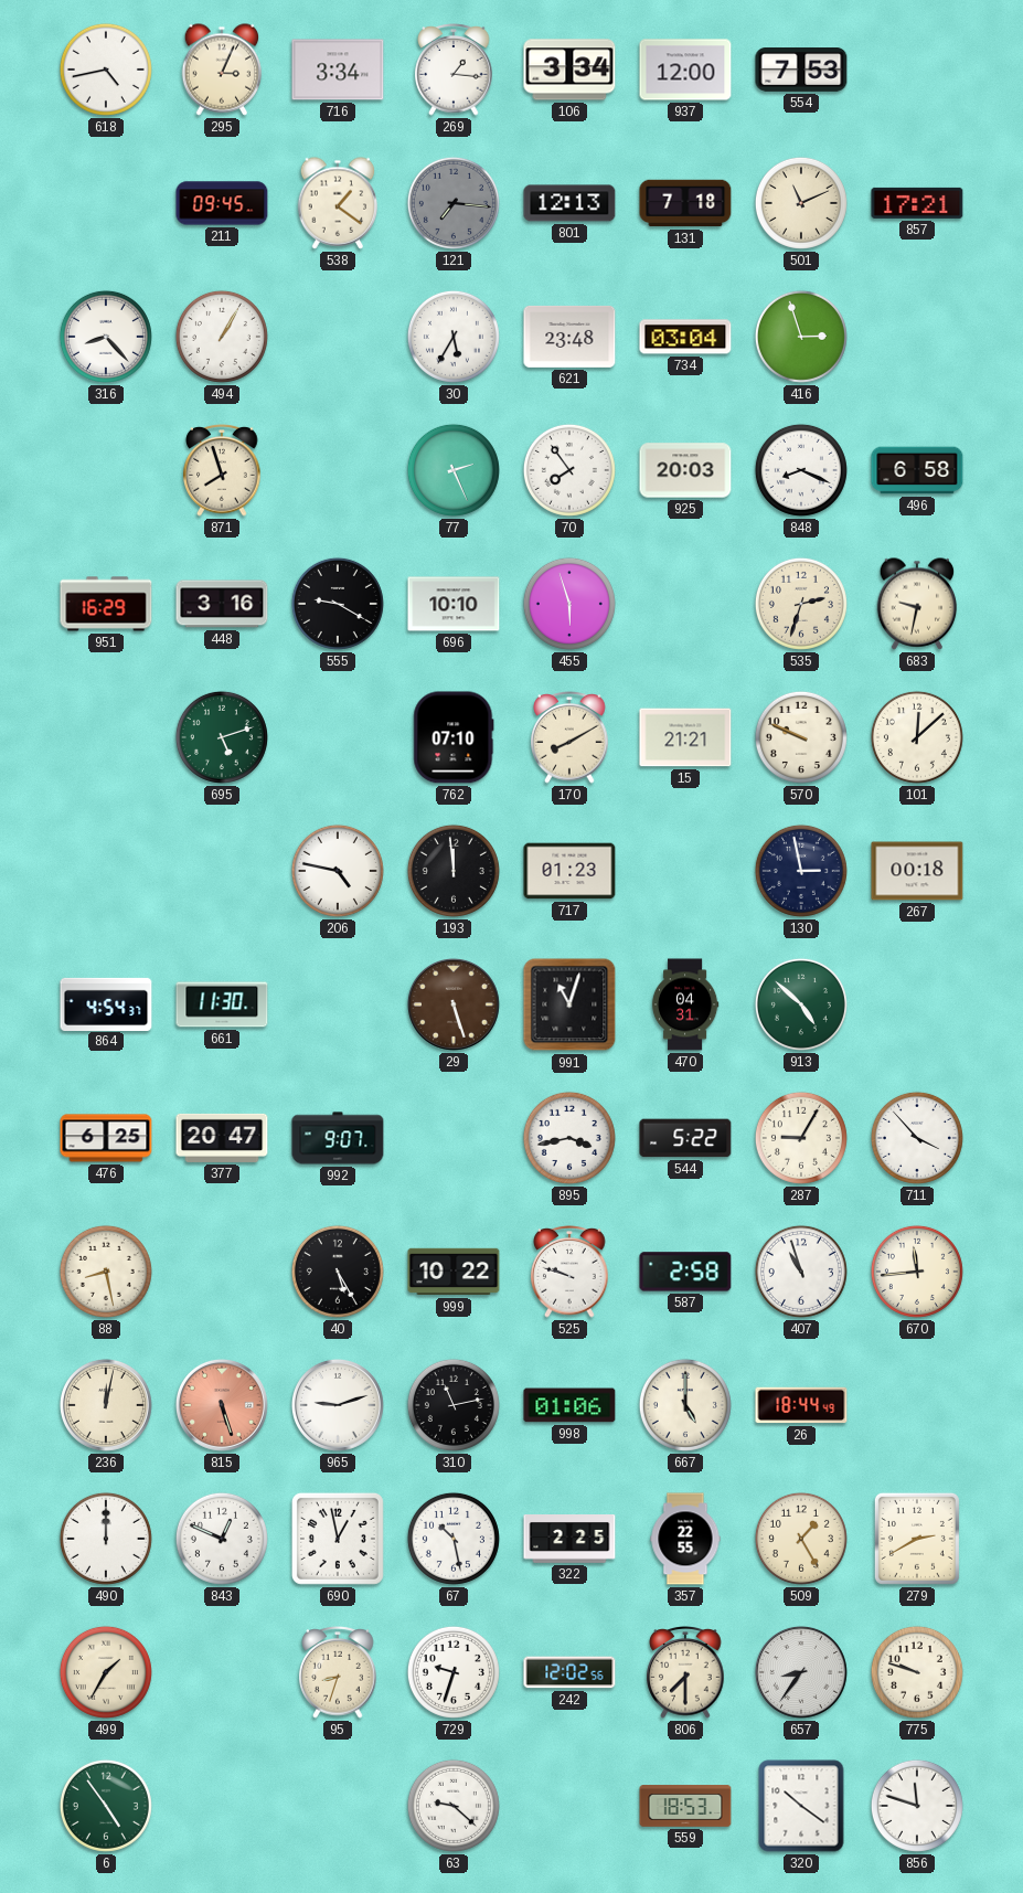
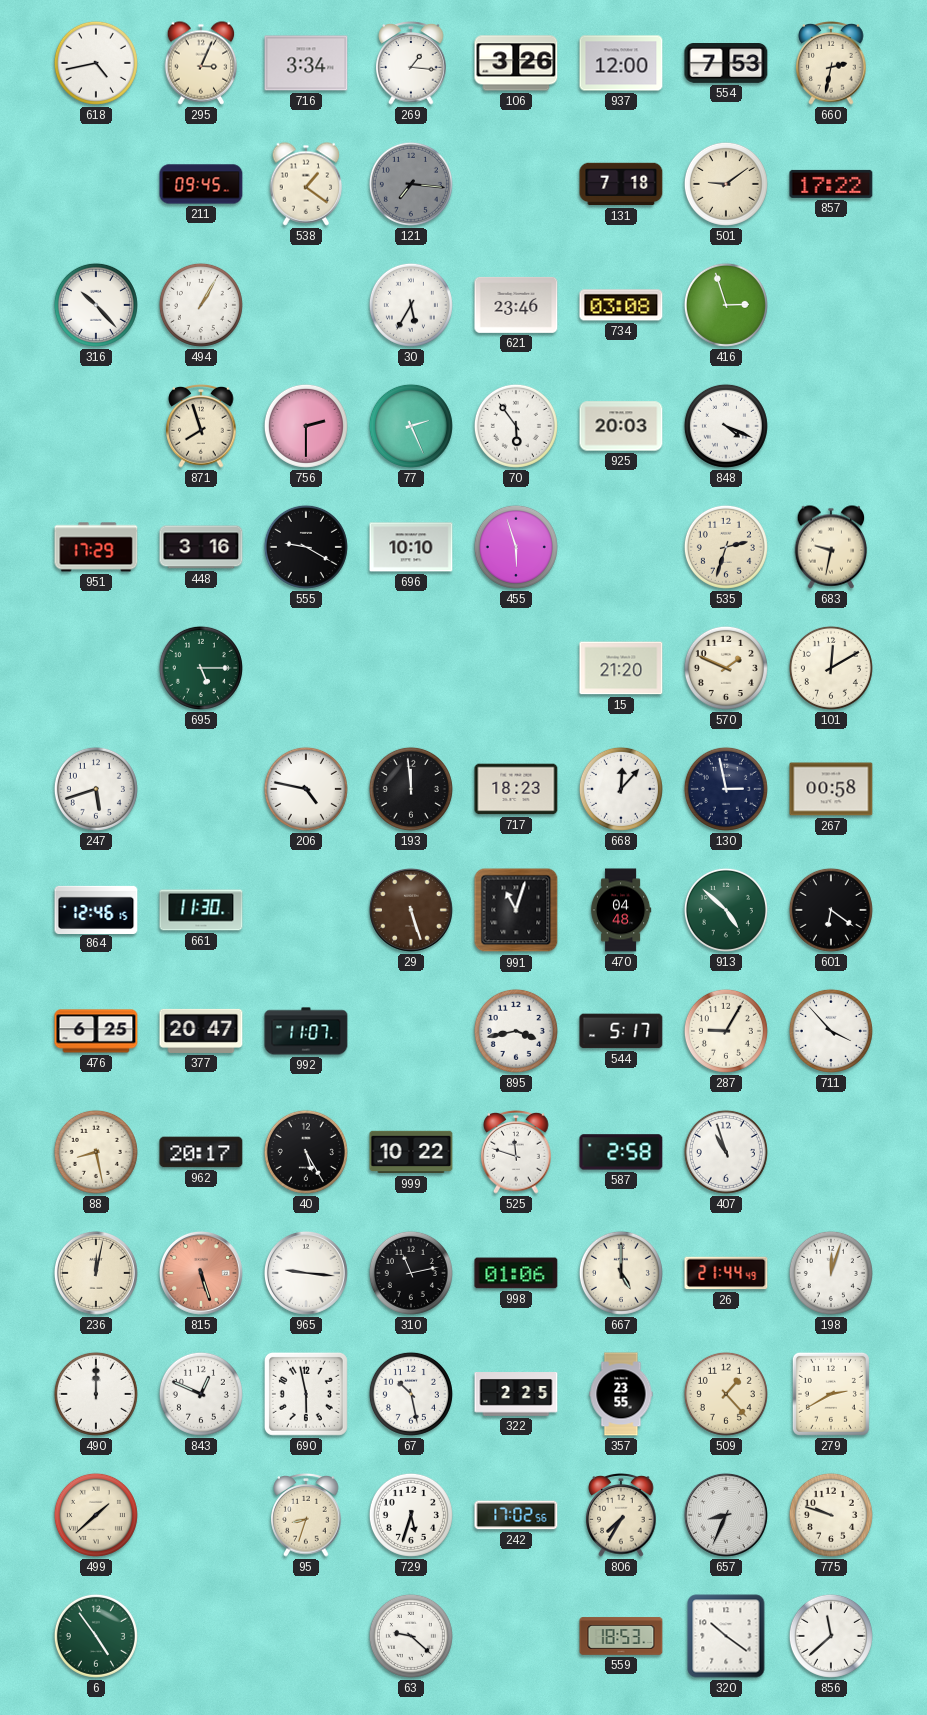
106: 3:34 -> 3:26
660: none -> 2:32
801: 12:13 -> none
501: 11:11 -> 9:09
857: 17:21 -> 17:22
316: 8:23 -> 10:23
621: 23:48 -> 23:46
734: 03:04 -> 03:08
756: none -> 2:30
70: 7:54 -> 5:54
848: 8:19 -> 4:19
496: 6:58 -> none
951: 16:29 -> 17:29
695: 5:12 -> 5:15
762: 07:10 -> none
170: 8:10 -> none
15: 21:21 -> 21:20
570: 9:49 -> 1:49
101: 12:08 -> 12:10
247: none -> 5:42
717: 01:23 -> 18:23
668: none -> 12:07
267: 00:18 -> 00:58
864: 4:54 -> 12:46
470: 04:31 -> 04:48
601: none -> 6:21
992: 9:07 -> 11:07
544: 5:22 -> 5:17
962: none -> 20:17
525: 9:48 -> 11:48
670: 11:44 -> none
965: 9:12 -> 9:16
26: 18:44 -> 21:44
198: none -> 12:03
690: 12:58 -> 5:58
357: 22:55 -> 23:55
509: 1:25 -> 1:23
499: 1:35 -> 1:38
729: 9:33 -> 5:33
242: 12:02 -> 17:02
806: 7:30 -> 7:35
657: 8:36 -> 8:34
856: 11:48 -> 11:38
